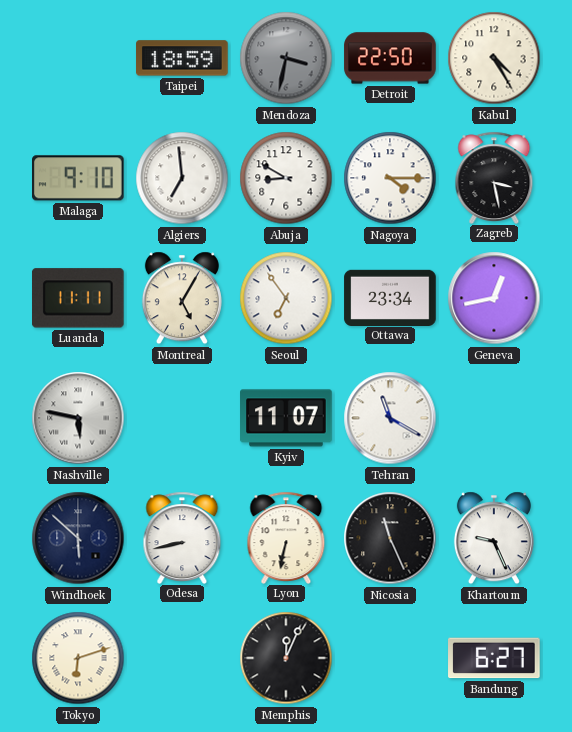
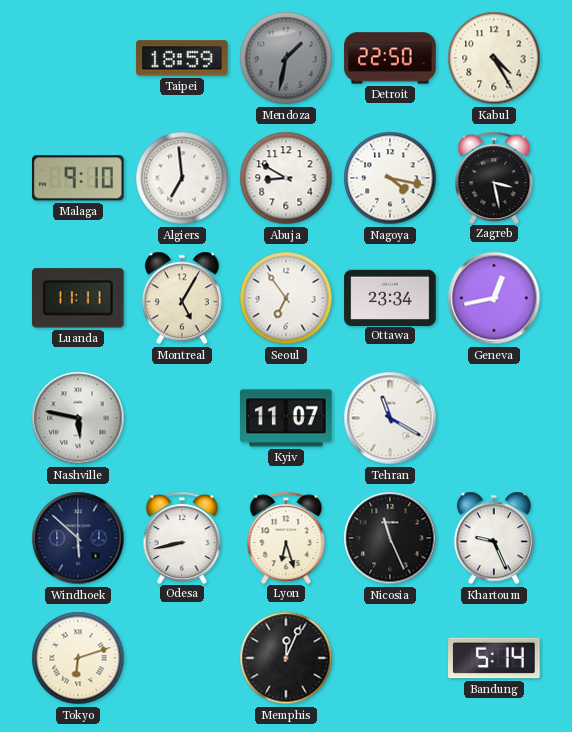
Mendoza: 3:32 -> 1:32
Nagoya: 4:15 -> 4:17
Lyon: 6:32 -> 6:27
Bandung: 6:27 -> 5:14
